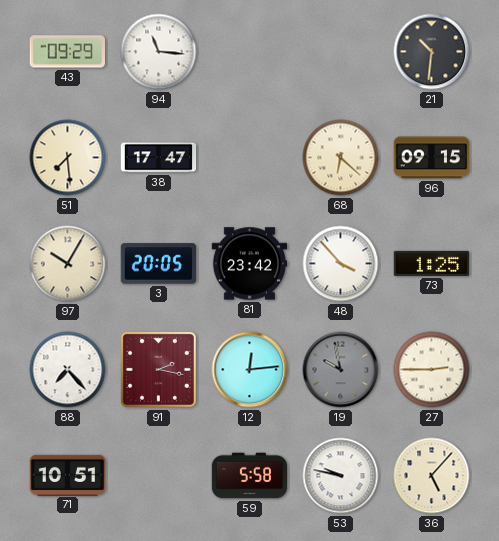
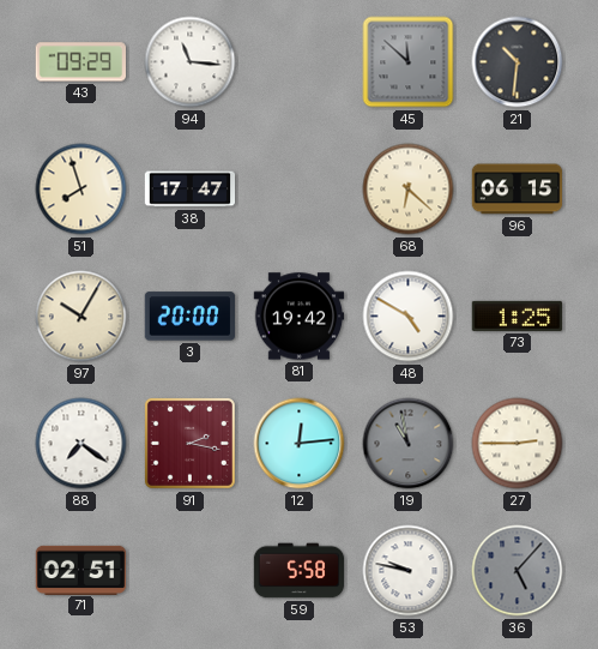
45: none -> 11:52
51: 7:29 -> 7:57
96: 09:15 -> 06:15
3: 20:05 -> 20:00
81: 23:42 -> 19:42
48: 3:53 -> 4:50
88: 7:23 -> 7:21
19: 9:58 -> 10:58
71: 10:51 -> 02:51
36 dial: cream -> grey
